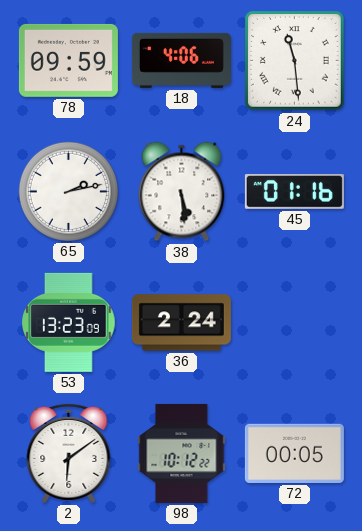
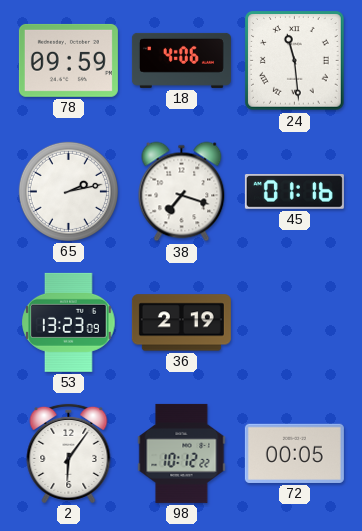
38: 5:29 -> 7:18
36: 2:24 -> 2:19
2: 6:09 -> 6:06
